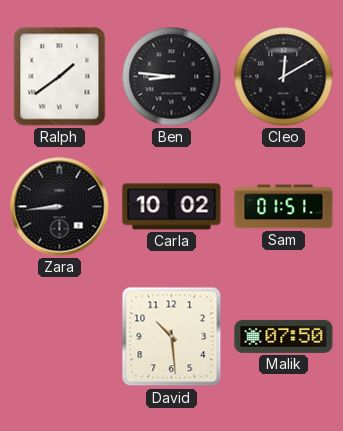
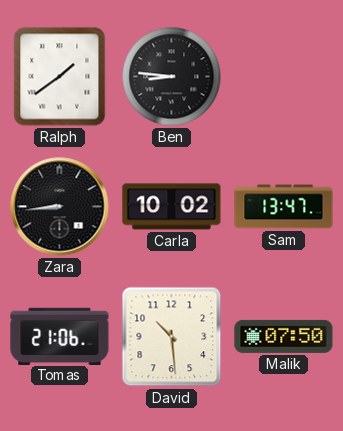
Cleo: 12:10 -> none
Sam: 01:51 -> 13:47
Tomas: none -> 21:06
